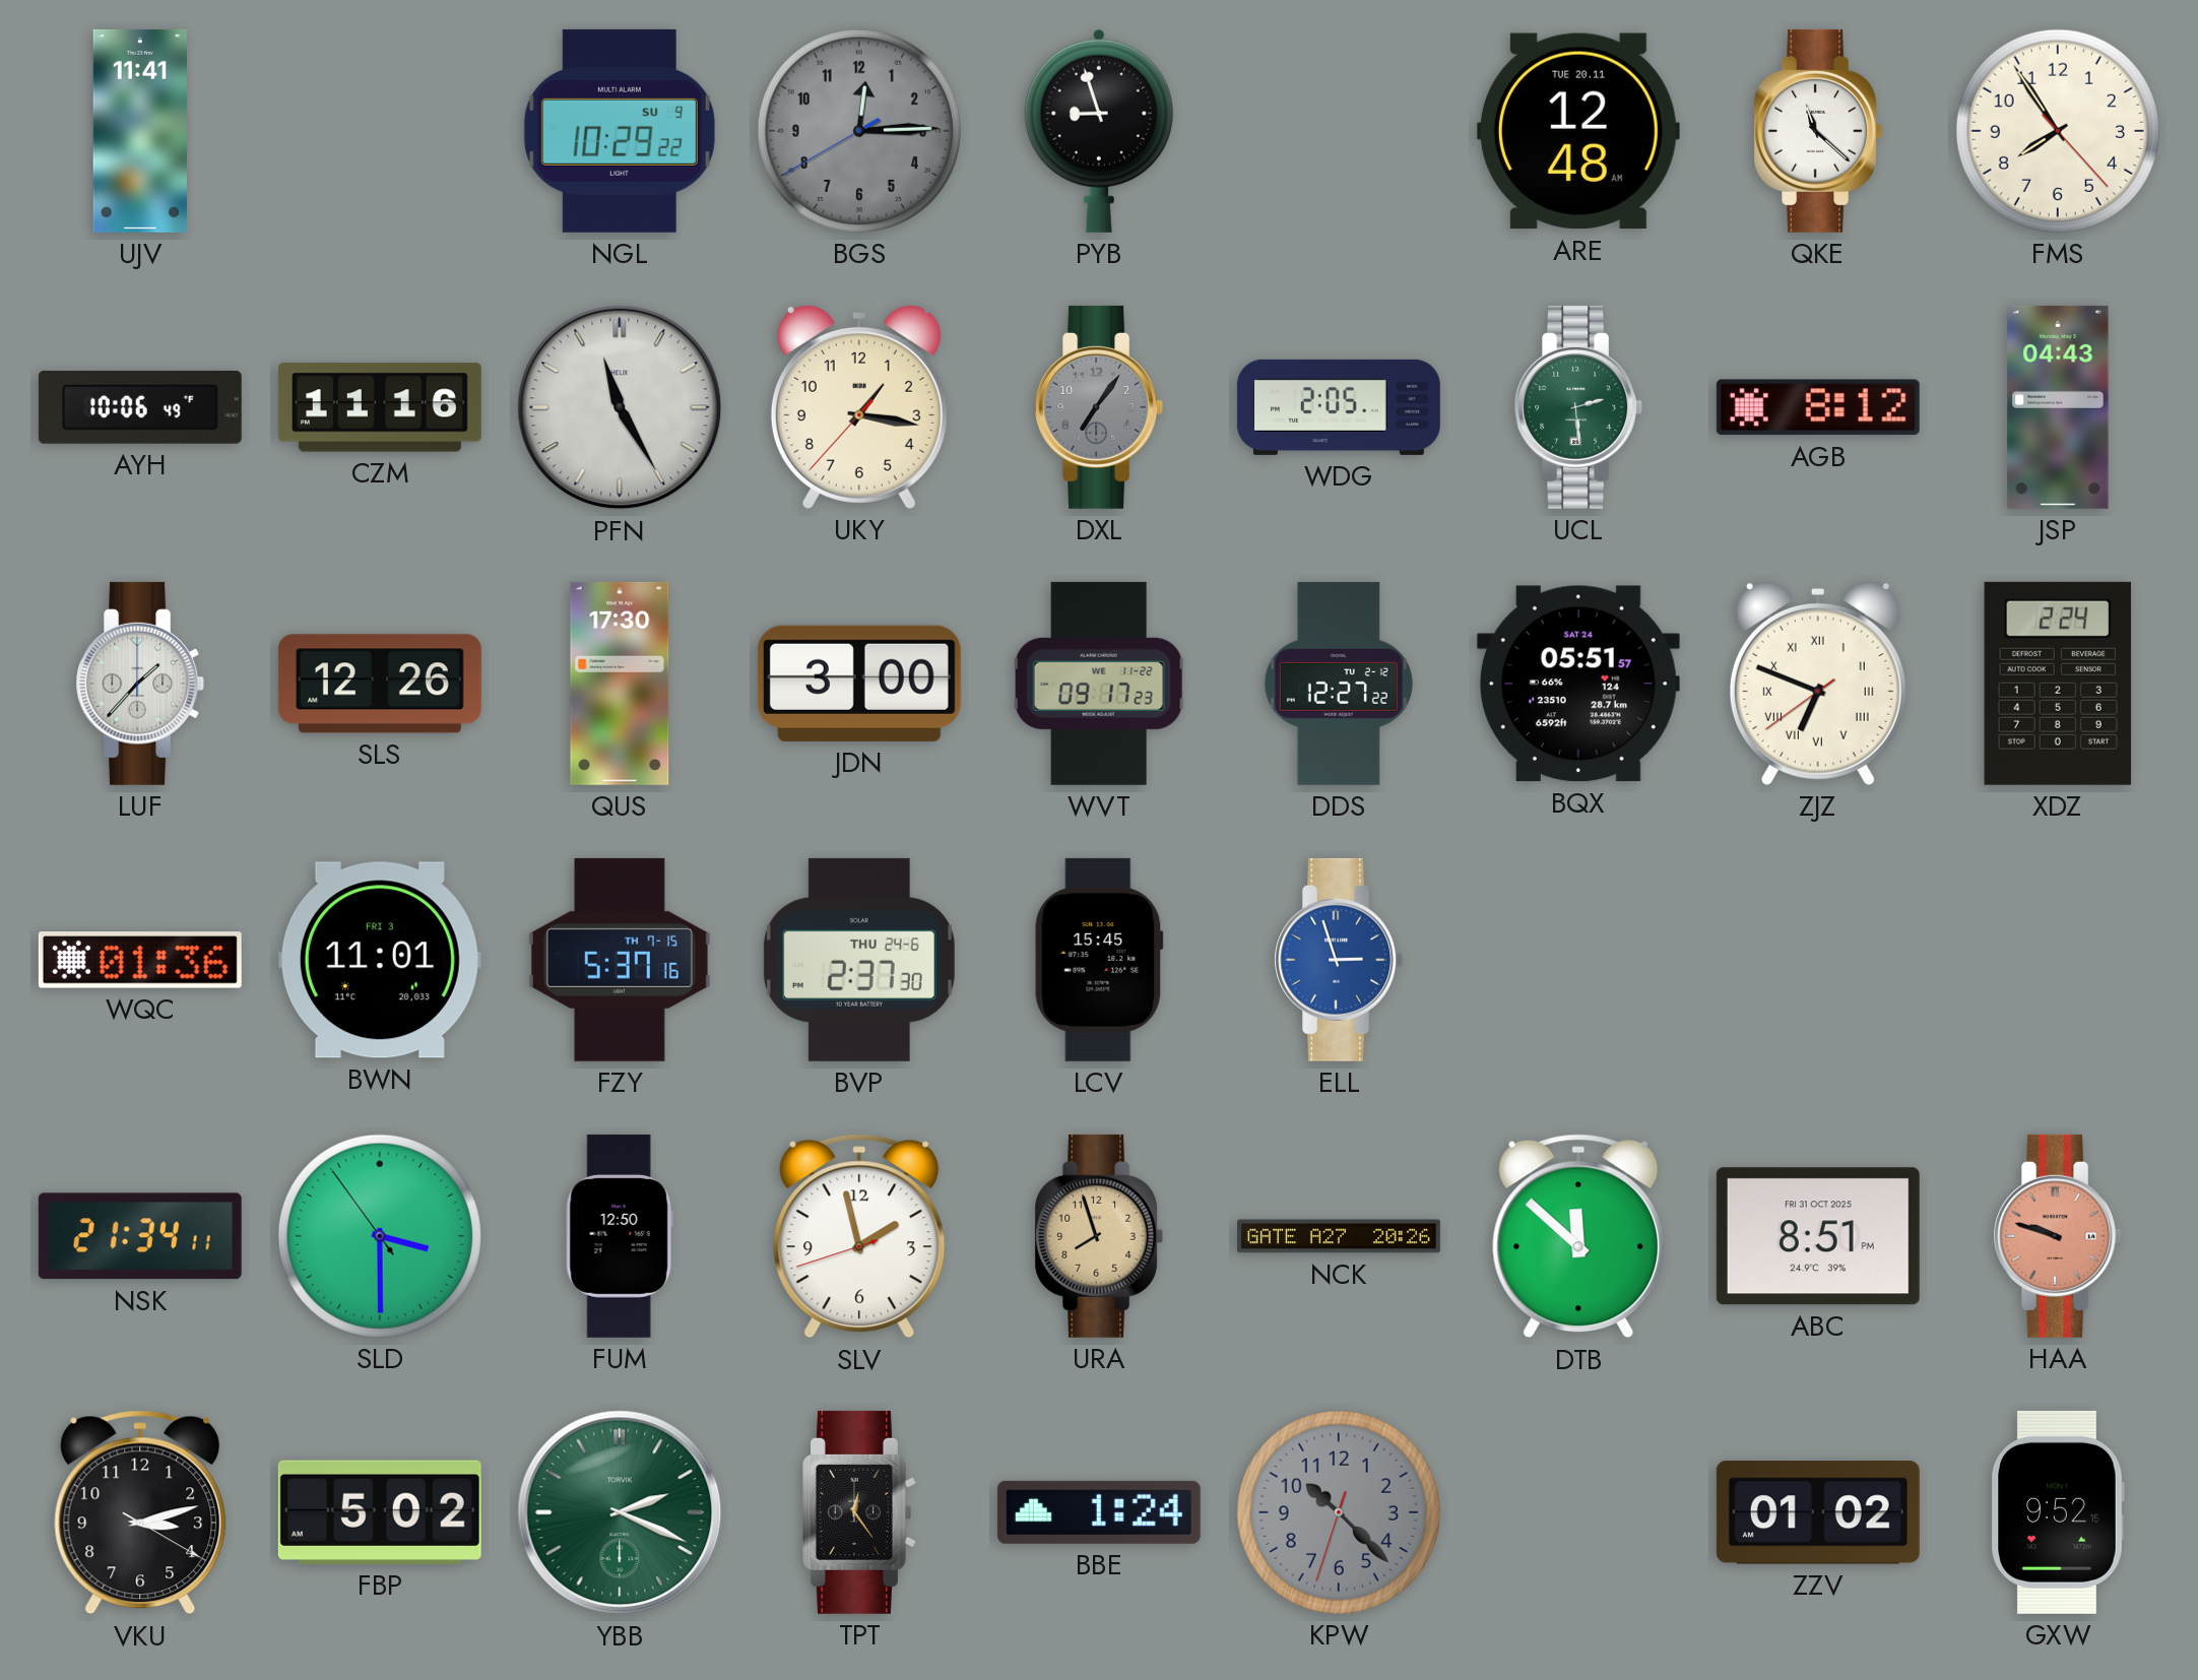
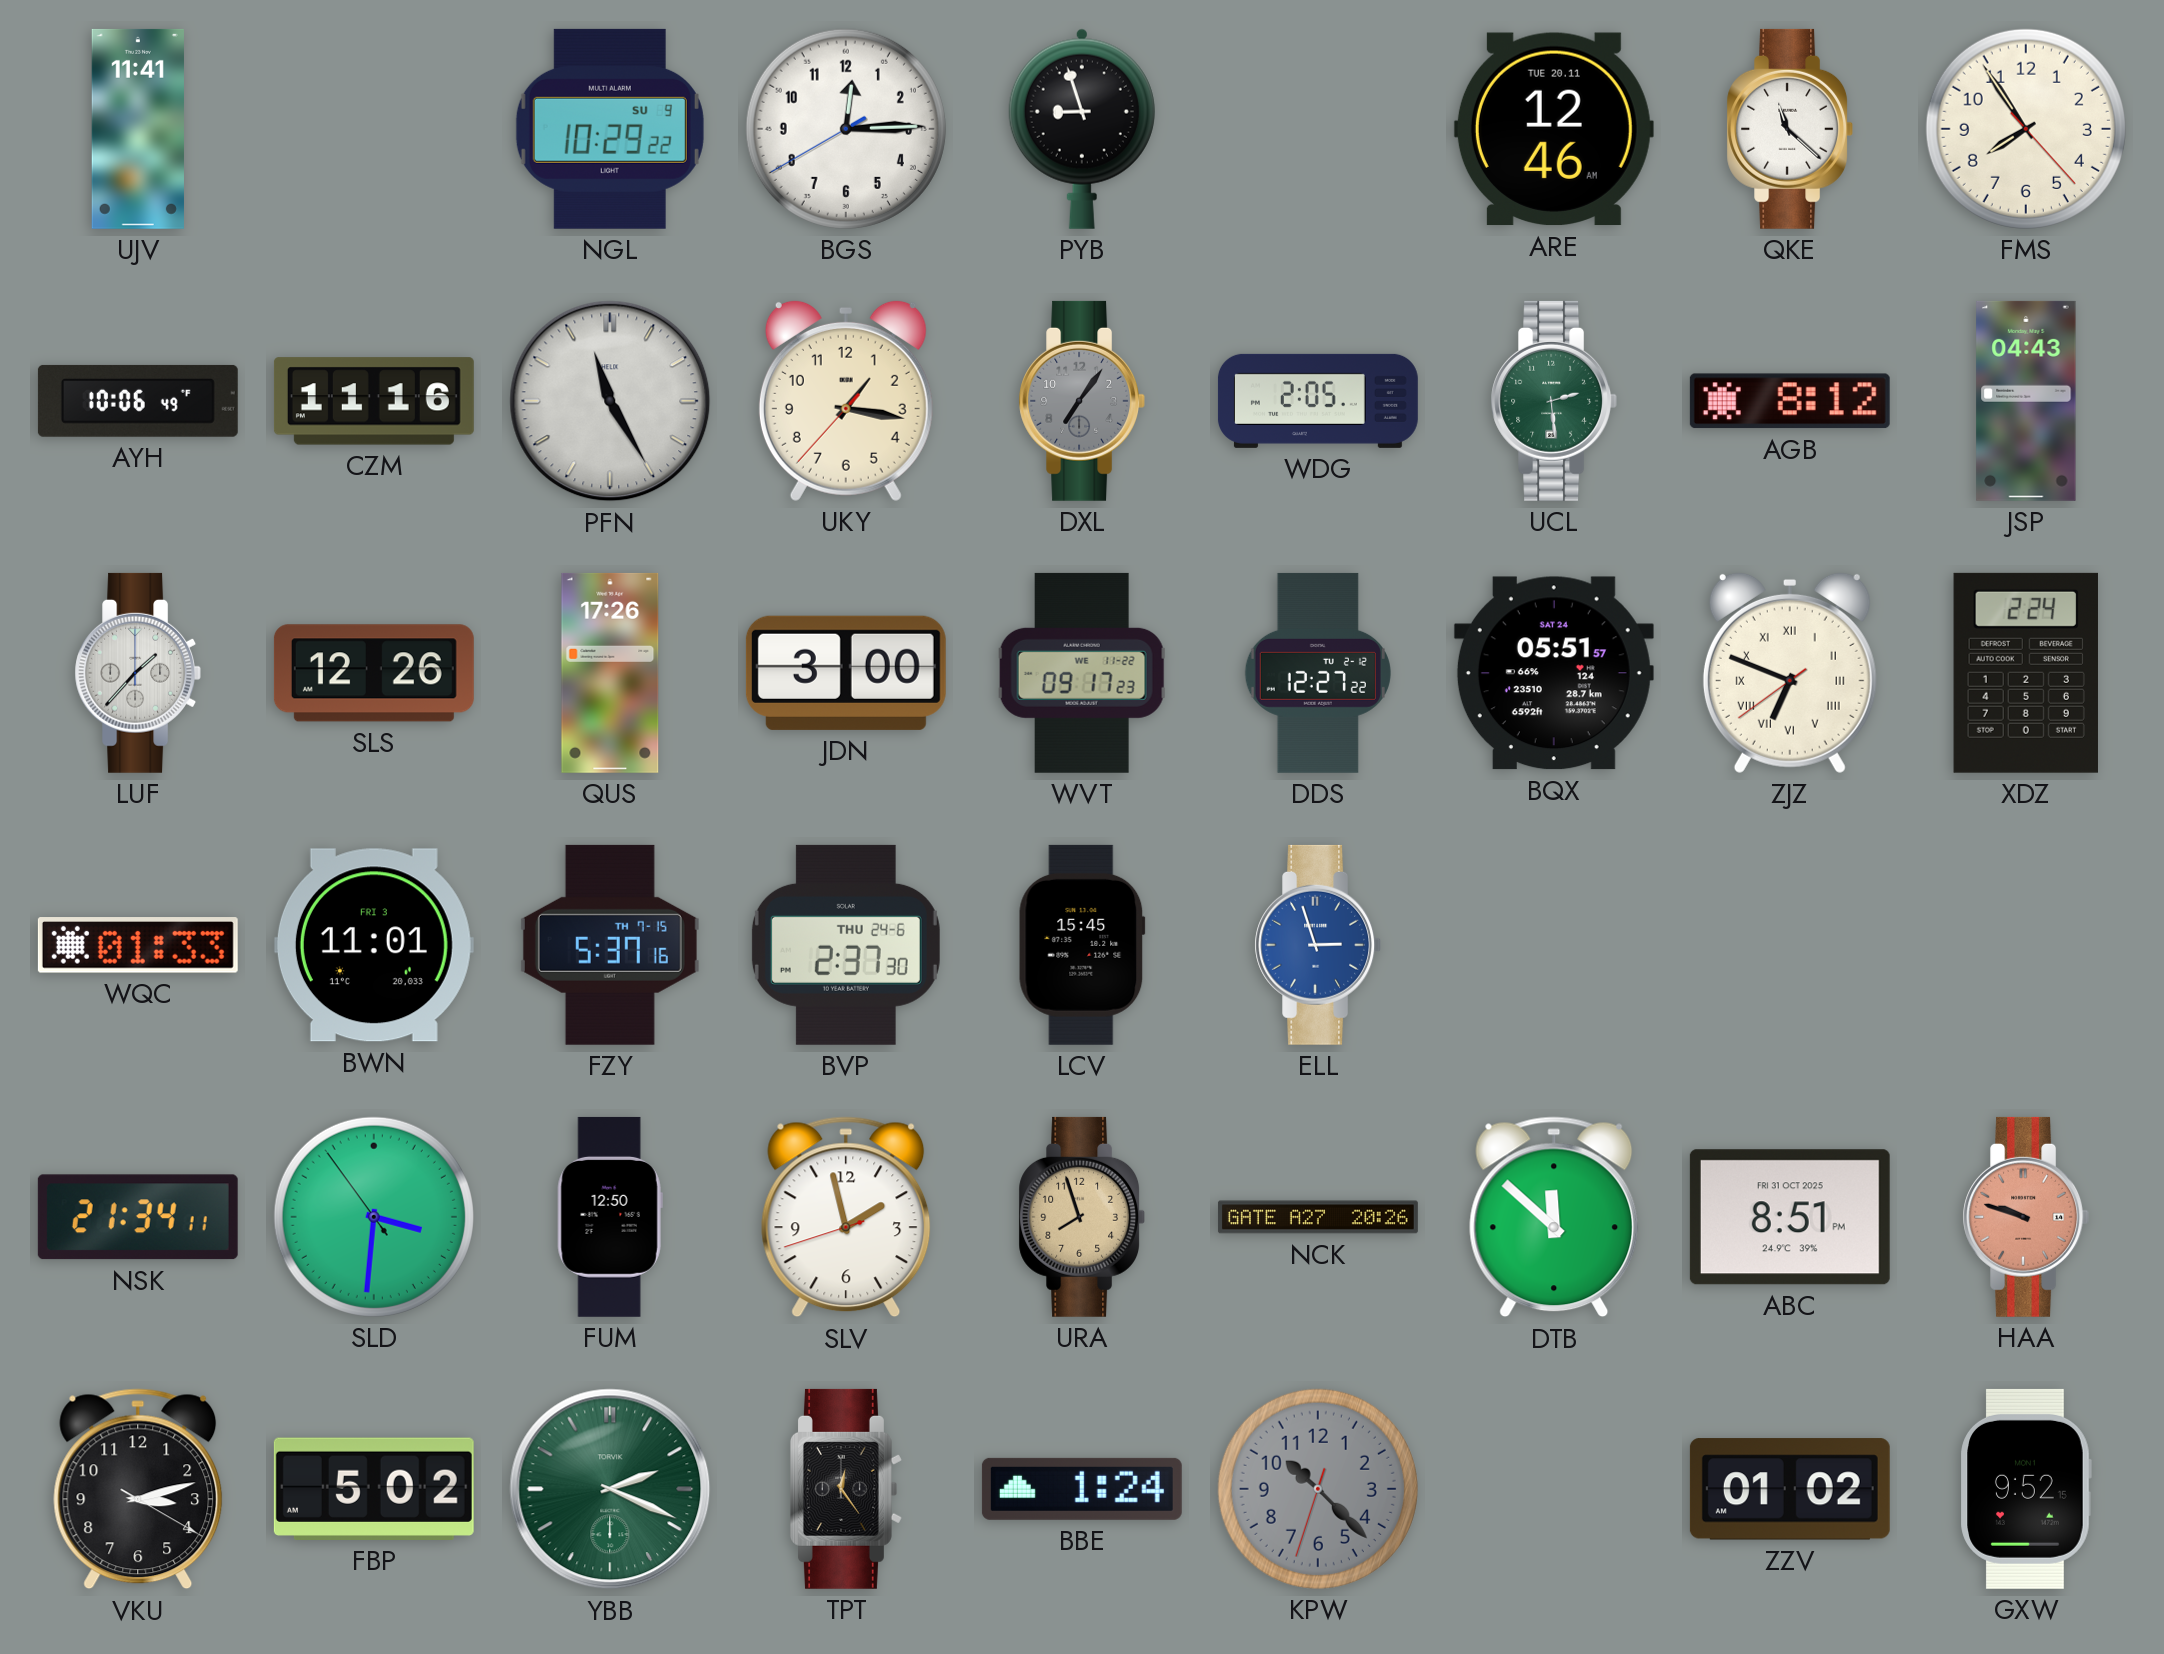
BGS dial: grey -> white
ARE: 12:48 -> 12:46
QUS: 17:30 -> 17:26
WQC: 01:36 -> 01:33
SLD: 3:29 -> 3:30
